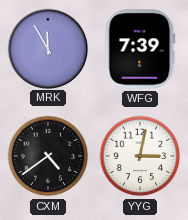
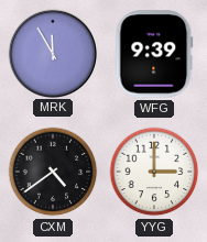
WFG: 7:39 -> 9:39
YYG: 3:02 -> 3:00
